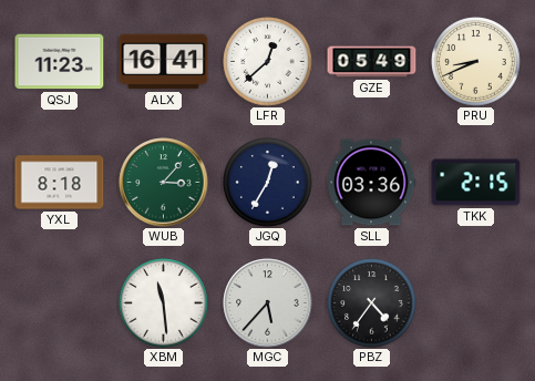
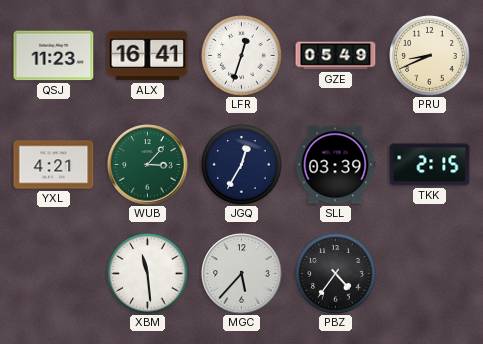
LFR: 12:38 -> 12:33
YXL: 8:18 -> 4:21
SLL: 03:36 -> 03:39
